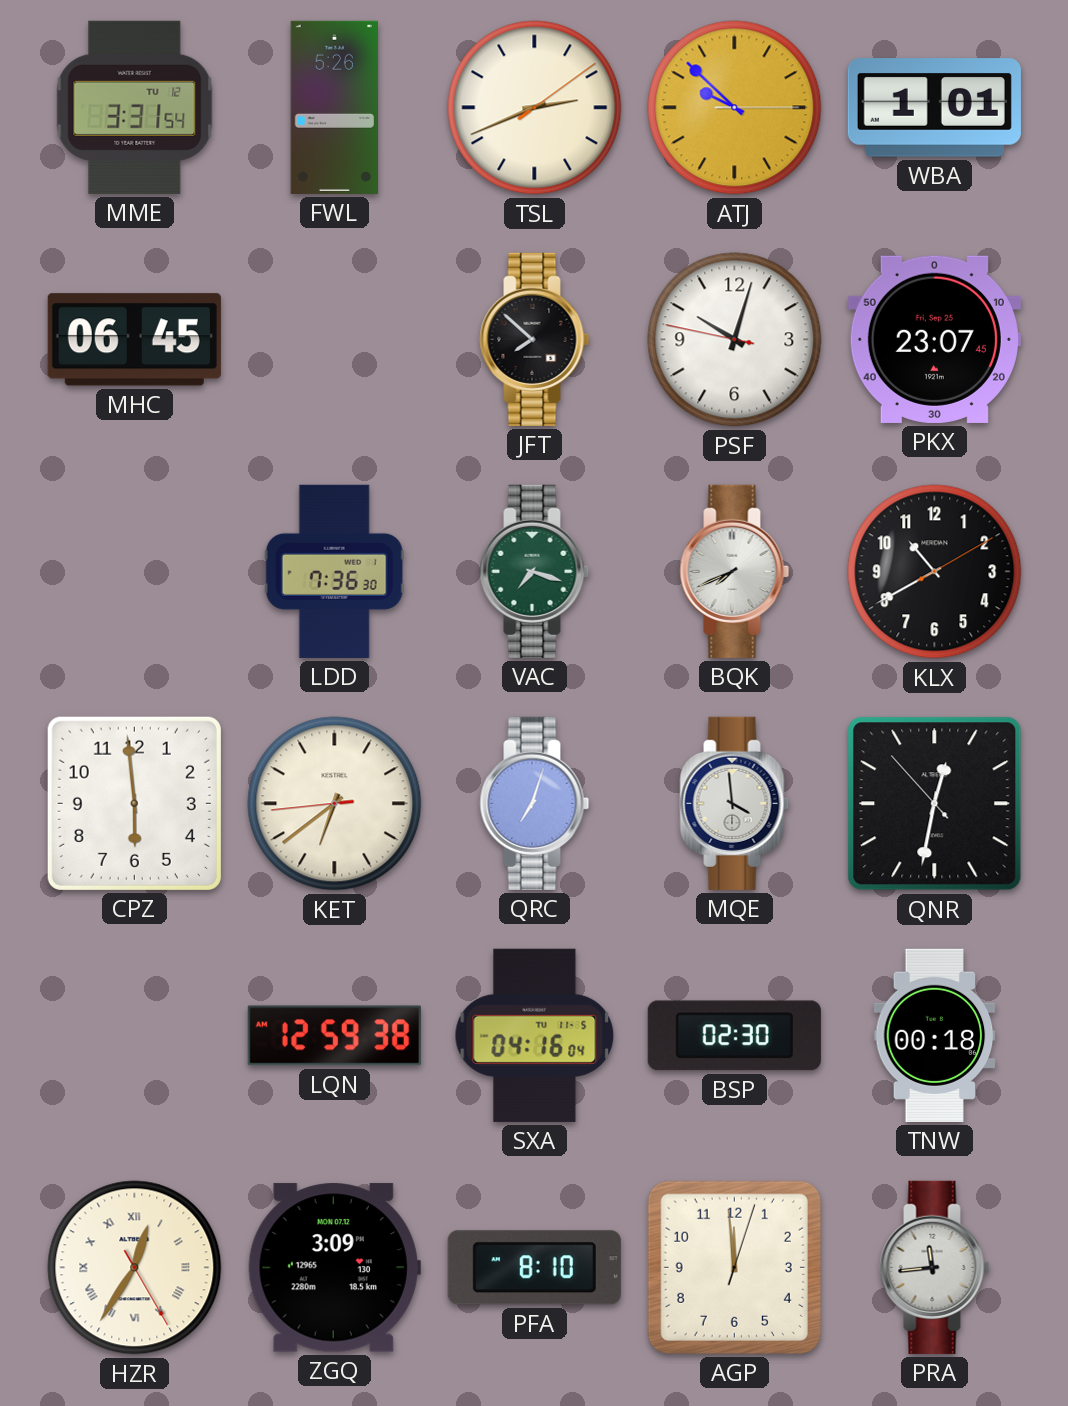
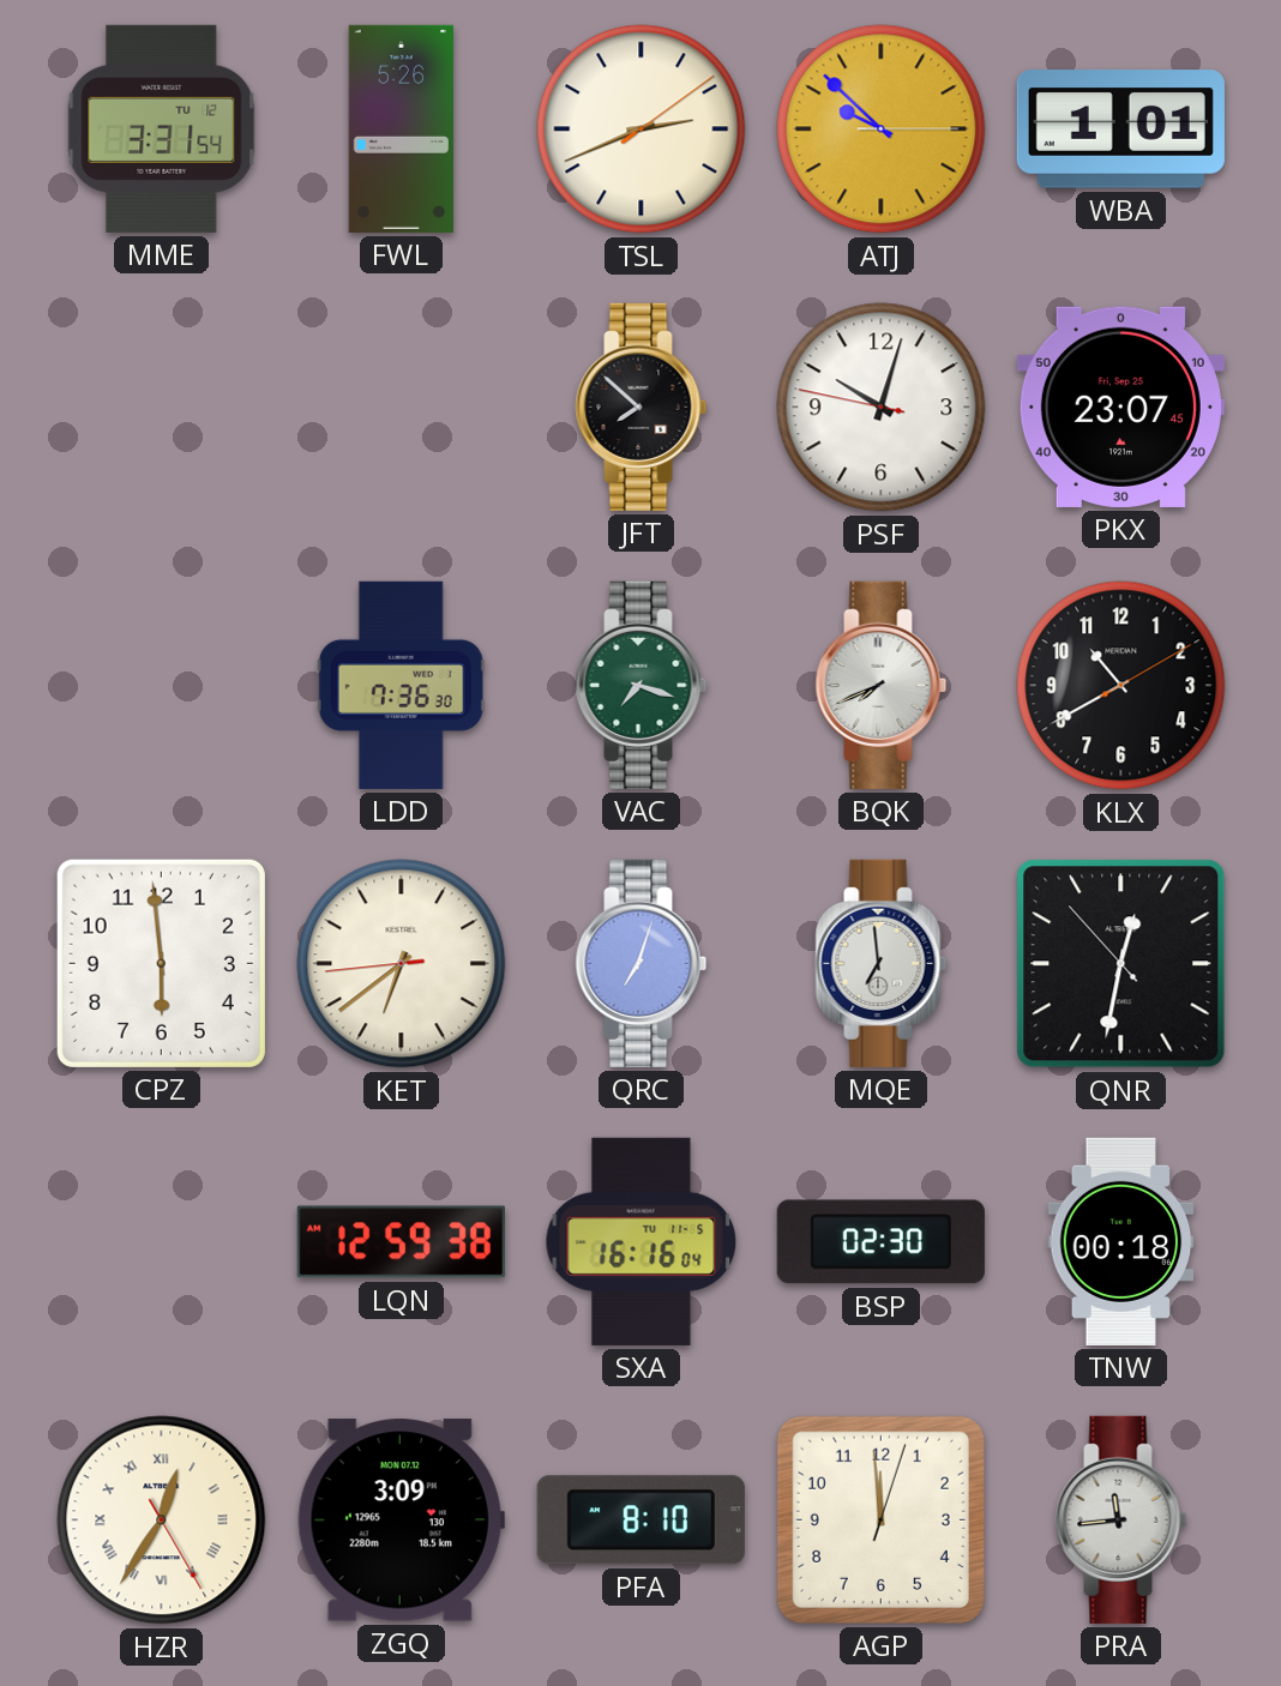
MHC: 06:45 -> none
MQE: 3:59 -> 6:59
SXA: 04:16 -> 16:16
